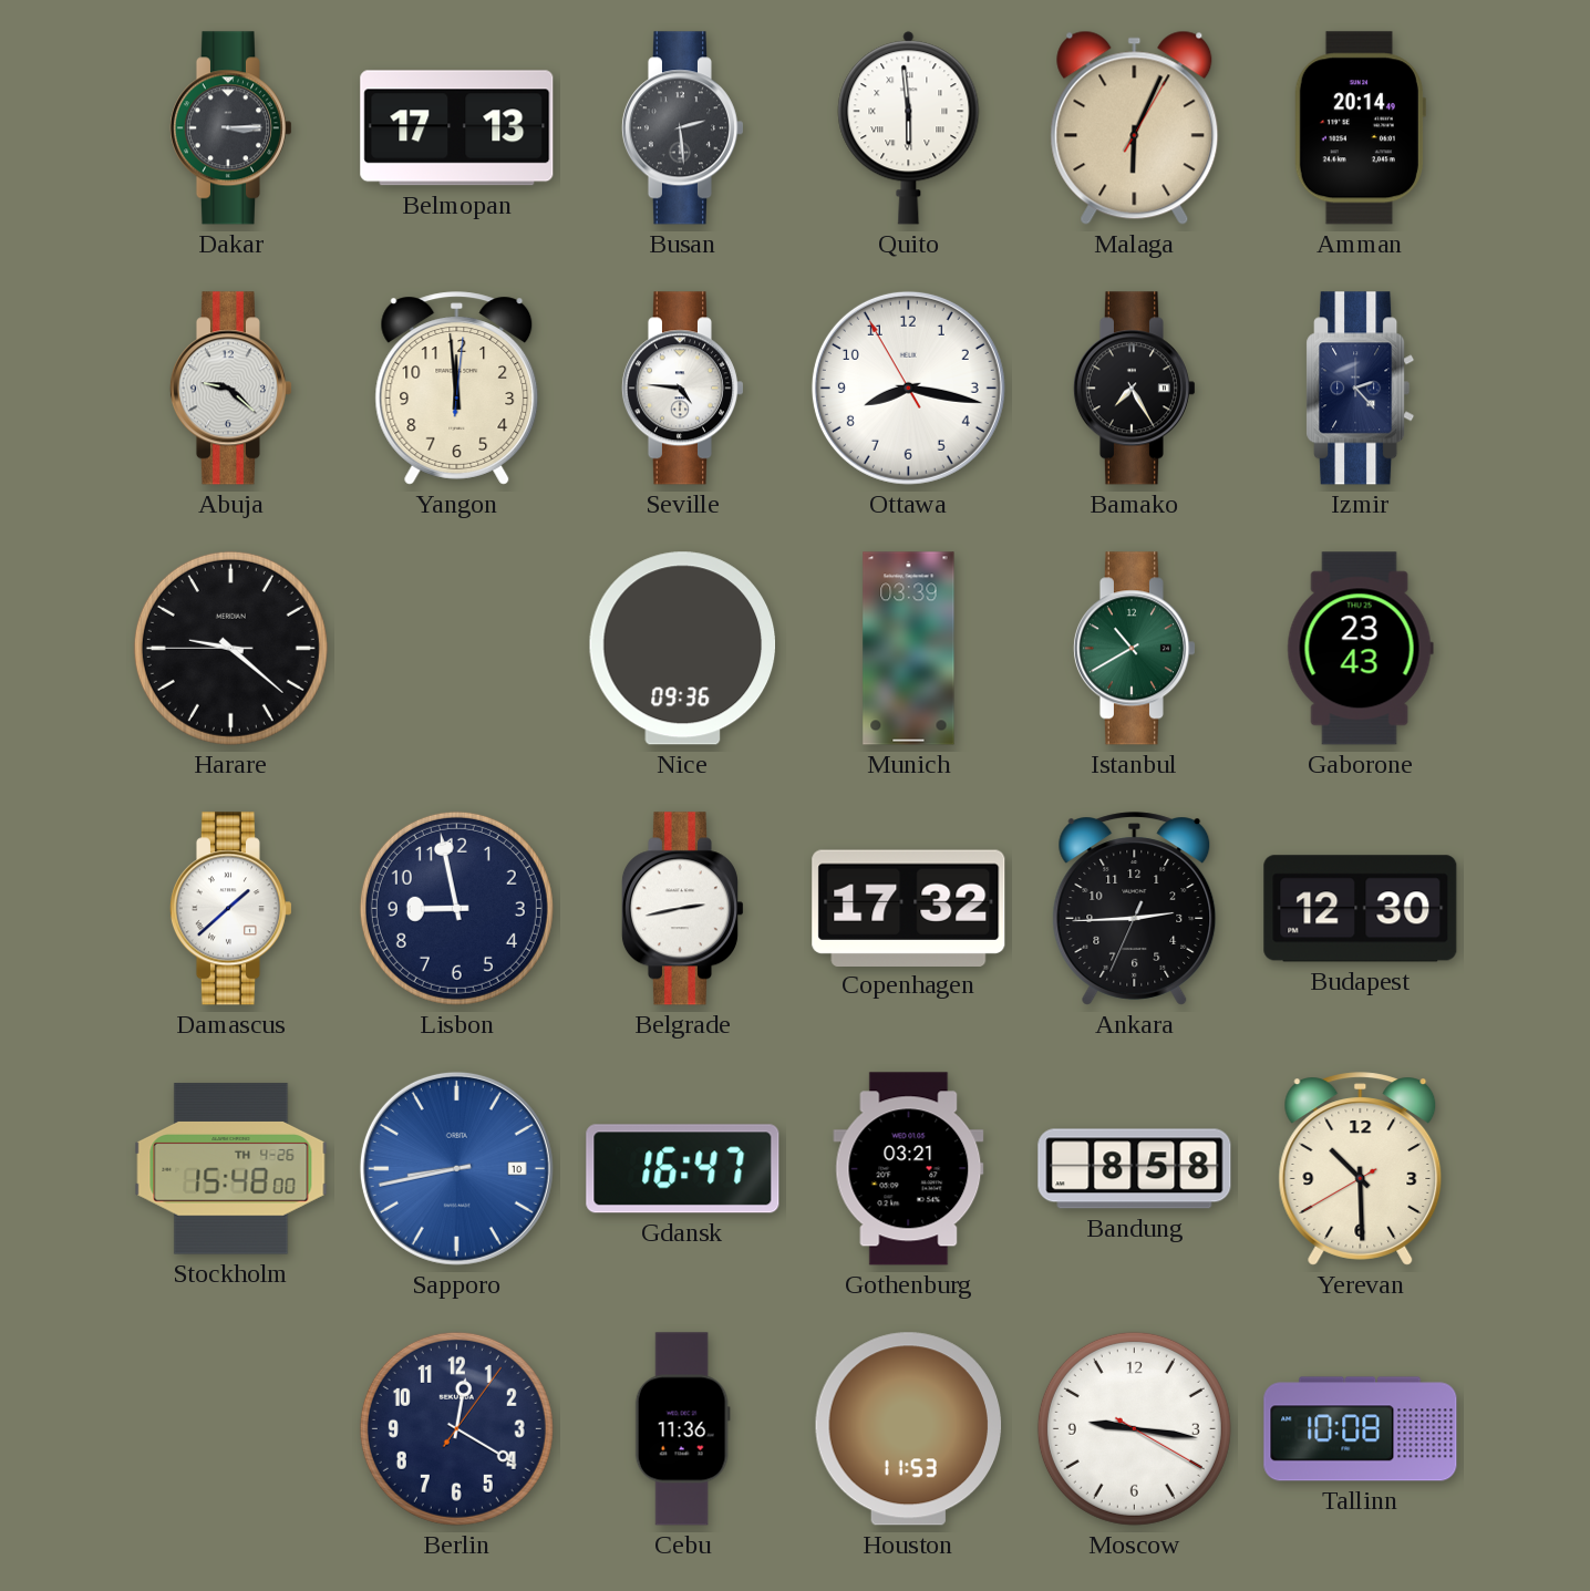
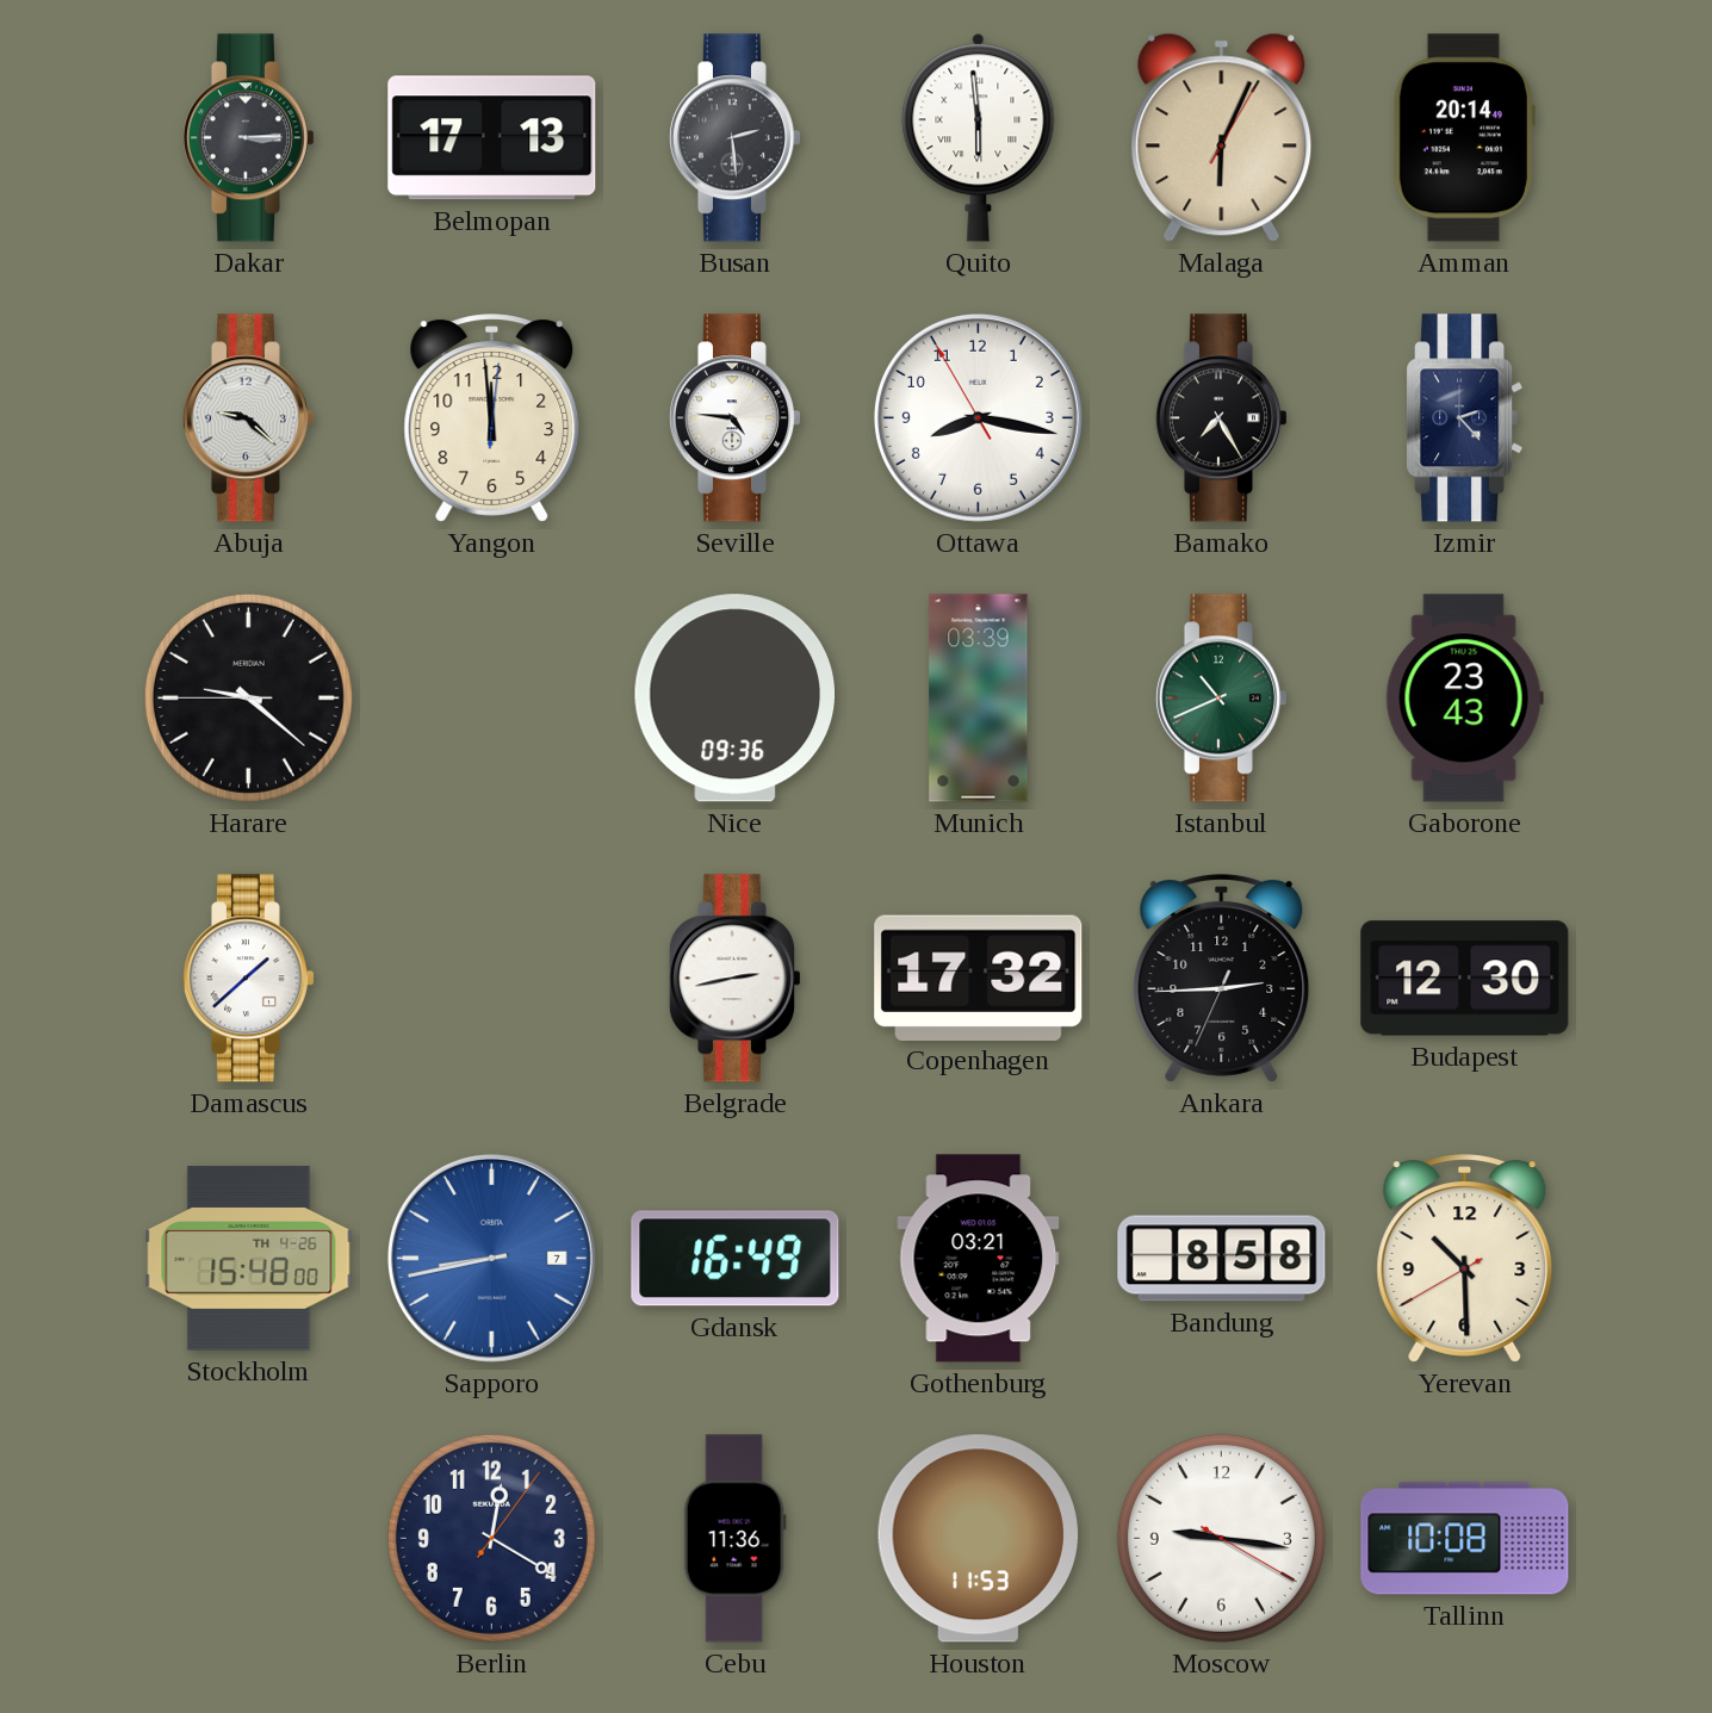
Istanbul: 10:40 -> 10:41
Lisbon: 8:58 -> none
Sapporo date: 10 -> 7
Gdansk: 16:47 -> 16:49
